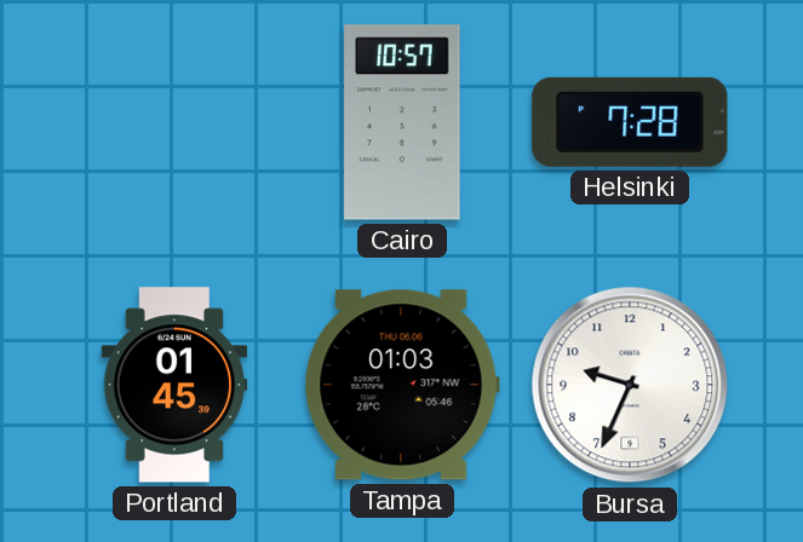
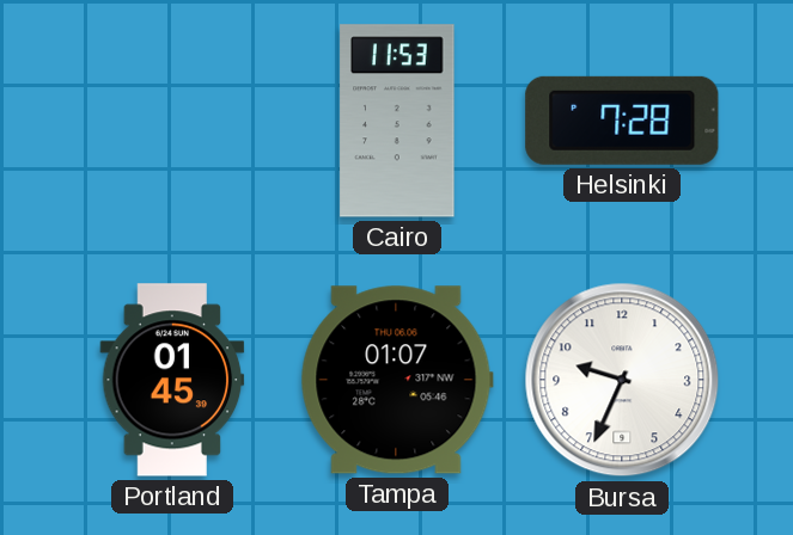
Cairo: 10:57 -> 11:53
Tampa: 01:03 -> 01:07
